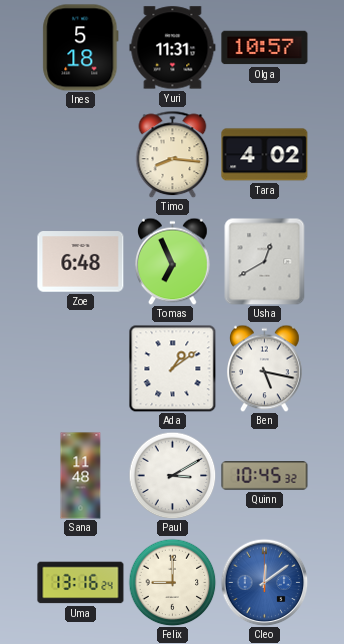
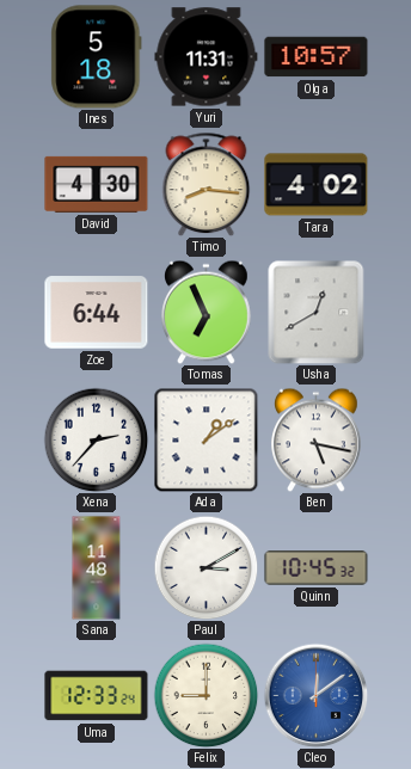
David: none -> 4:30
Zoe: 6:48 -> 6:44
Xena: none -> 2:37
Uma: 13:16 -> 12:33
